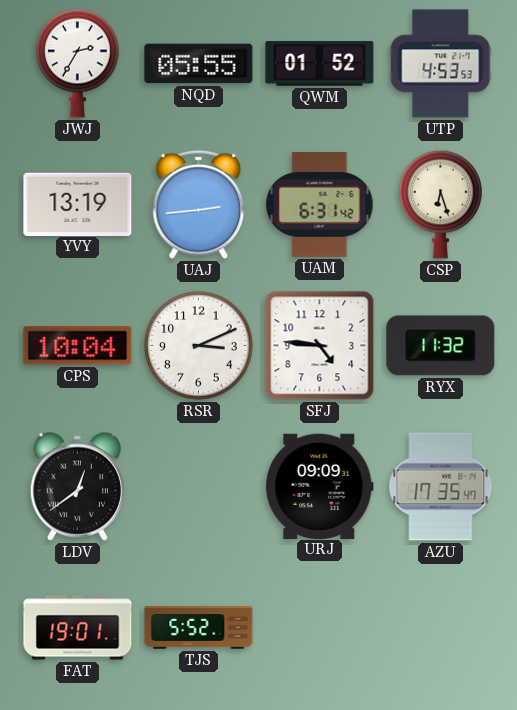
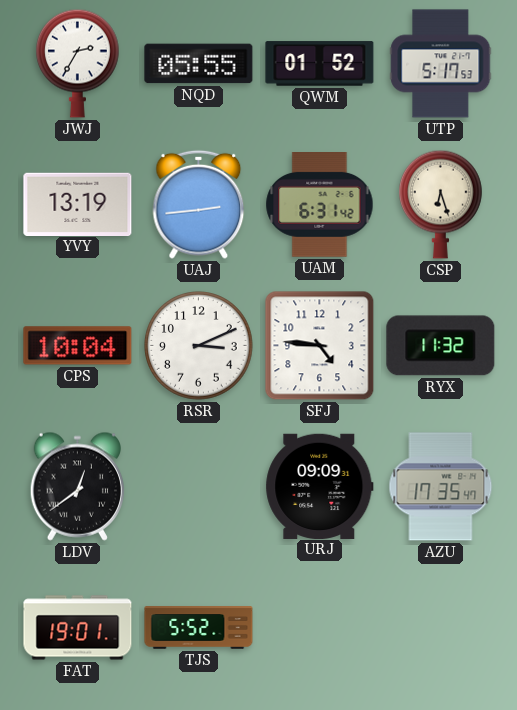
UTP: 4:53 -> 5:17
